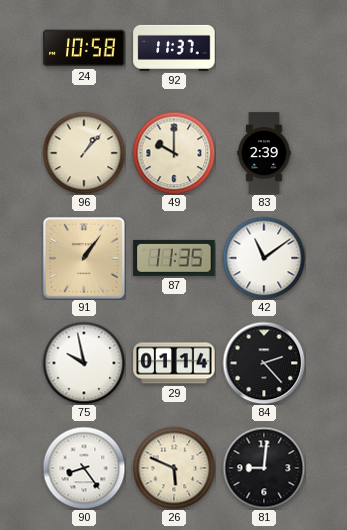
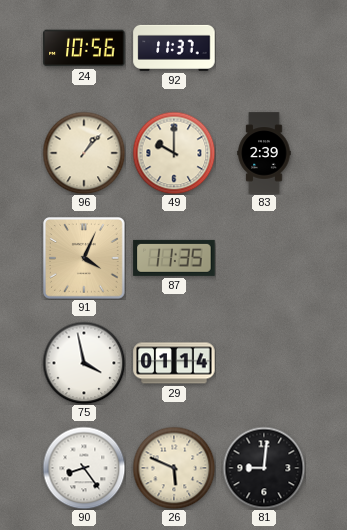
24: 10:58 -> 10:56
91: 1:06 -> 4:04
42: 11:09 -> none
75: 9:58 -> 3:58
84: 2:23 -> none
